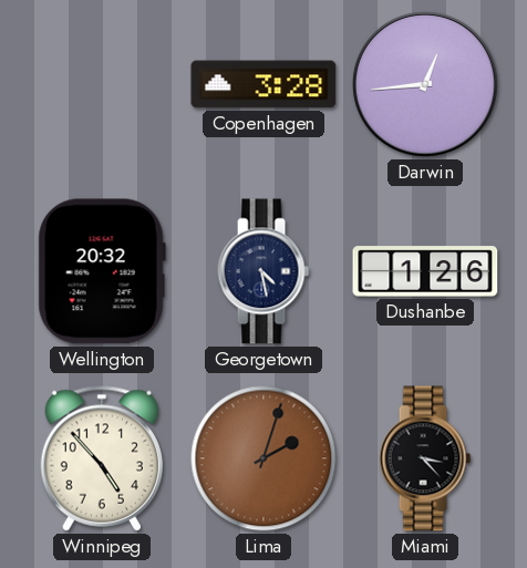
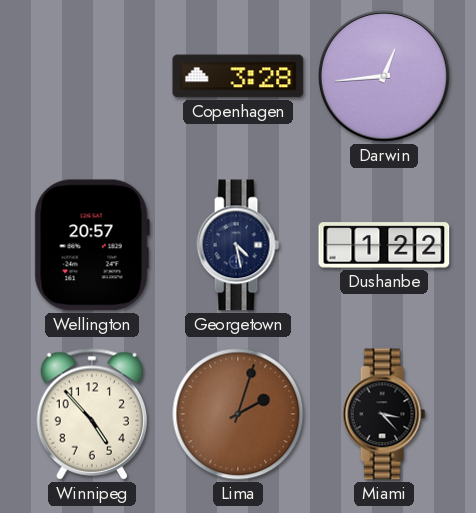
Wellington: 20:32 -> 20:57
Dushanbe: 1:26 -> 1:22
